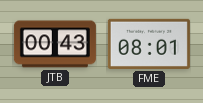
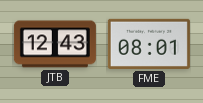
JTB: 00:43 -> 12:43
